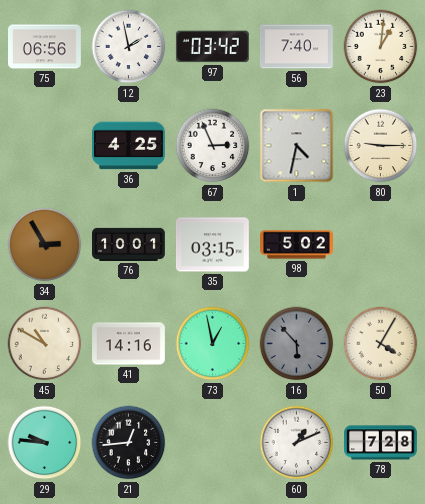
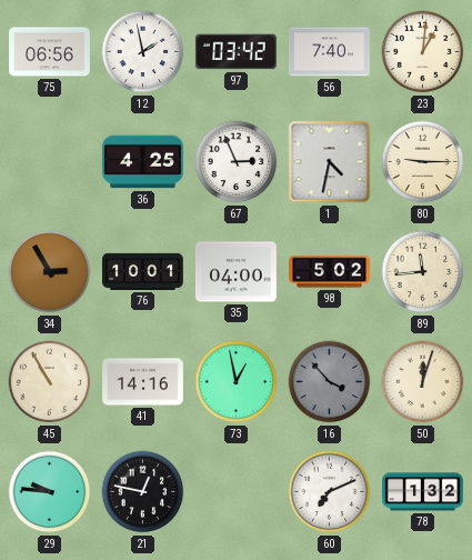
35: 03:15 -> 04:00
89: none -> 11:44
45: 10:50 -> 10:55
16: 5:53 -> 3:53
50: 4:05 -> 12:03
21: 12:44 -> 12:47
60: 1:11 -> 7:11
78: 7:28 -> 1:32
